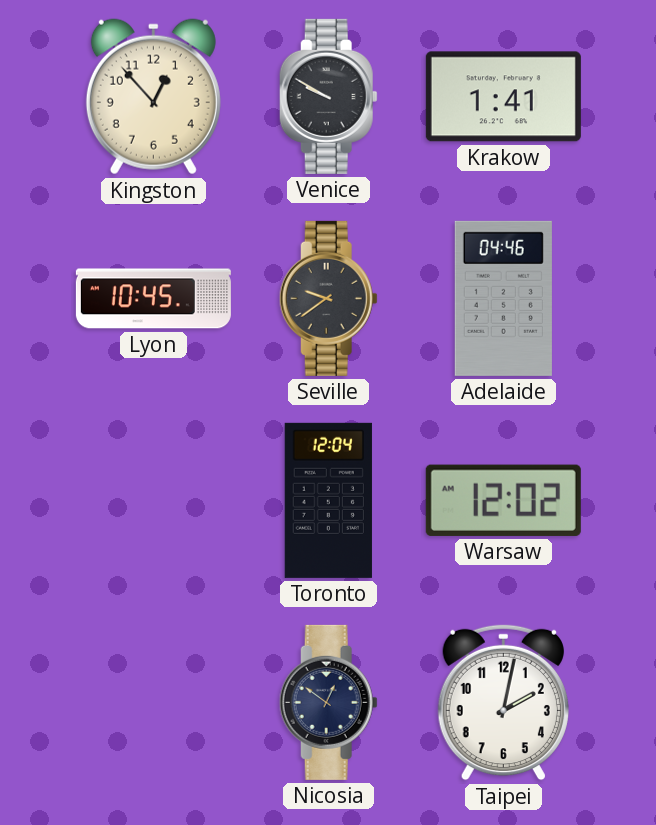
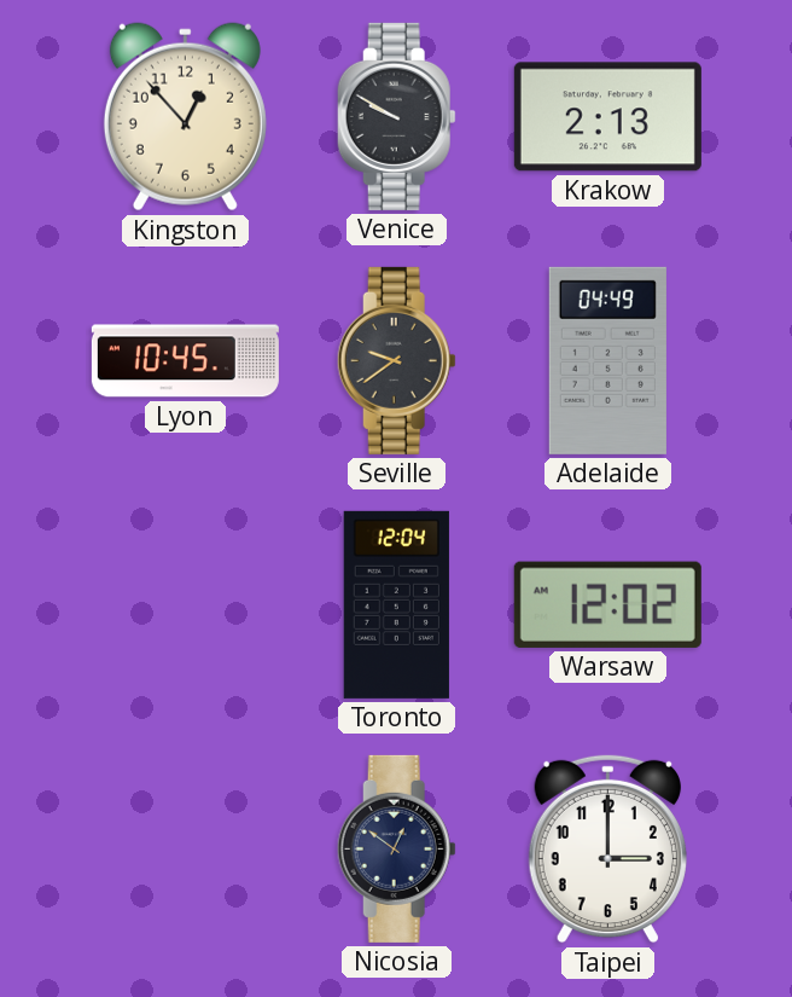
Krakow: 1:41 -> 2:13
Adelaide: 04:46 -> 04:49
Taipei: 2:02 -> 3:00
